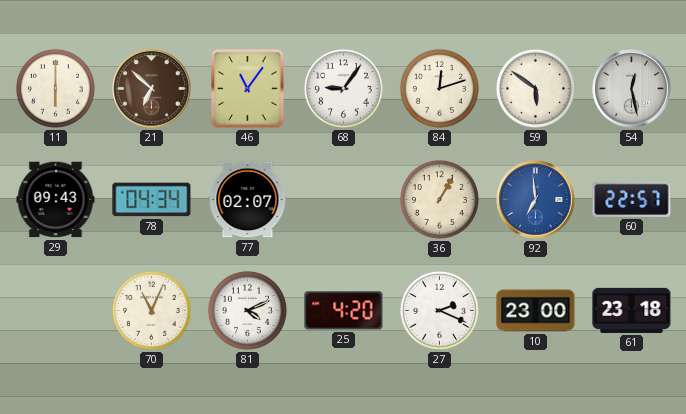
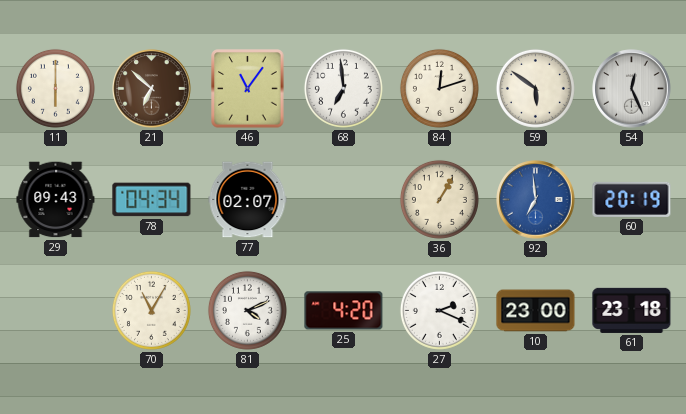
68: 9:06 -> 6:59
54: 12:28 -> 12:26
60: 22:57 -> 20:19
70: 11:04 -> 11:05
